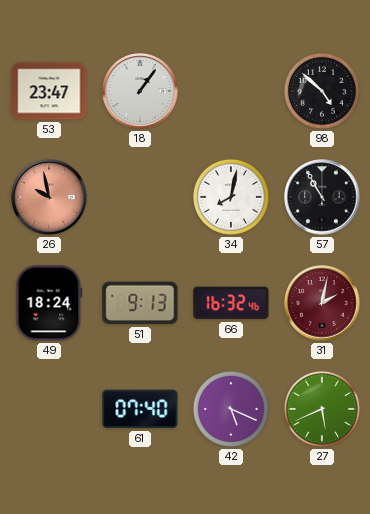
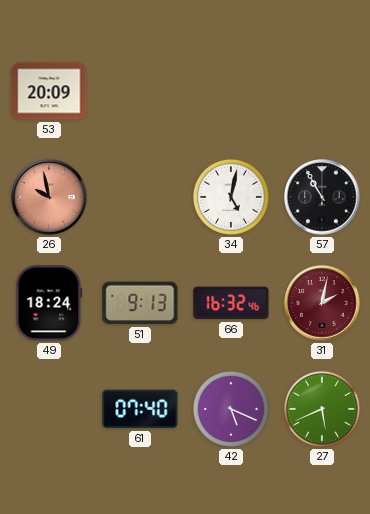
53: 23:47 -> 20:09
18: 1:06 -> none
98: 4:52 -> none
34: 8:02 -> 5:02
